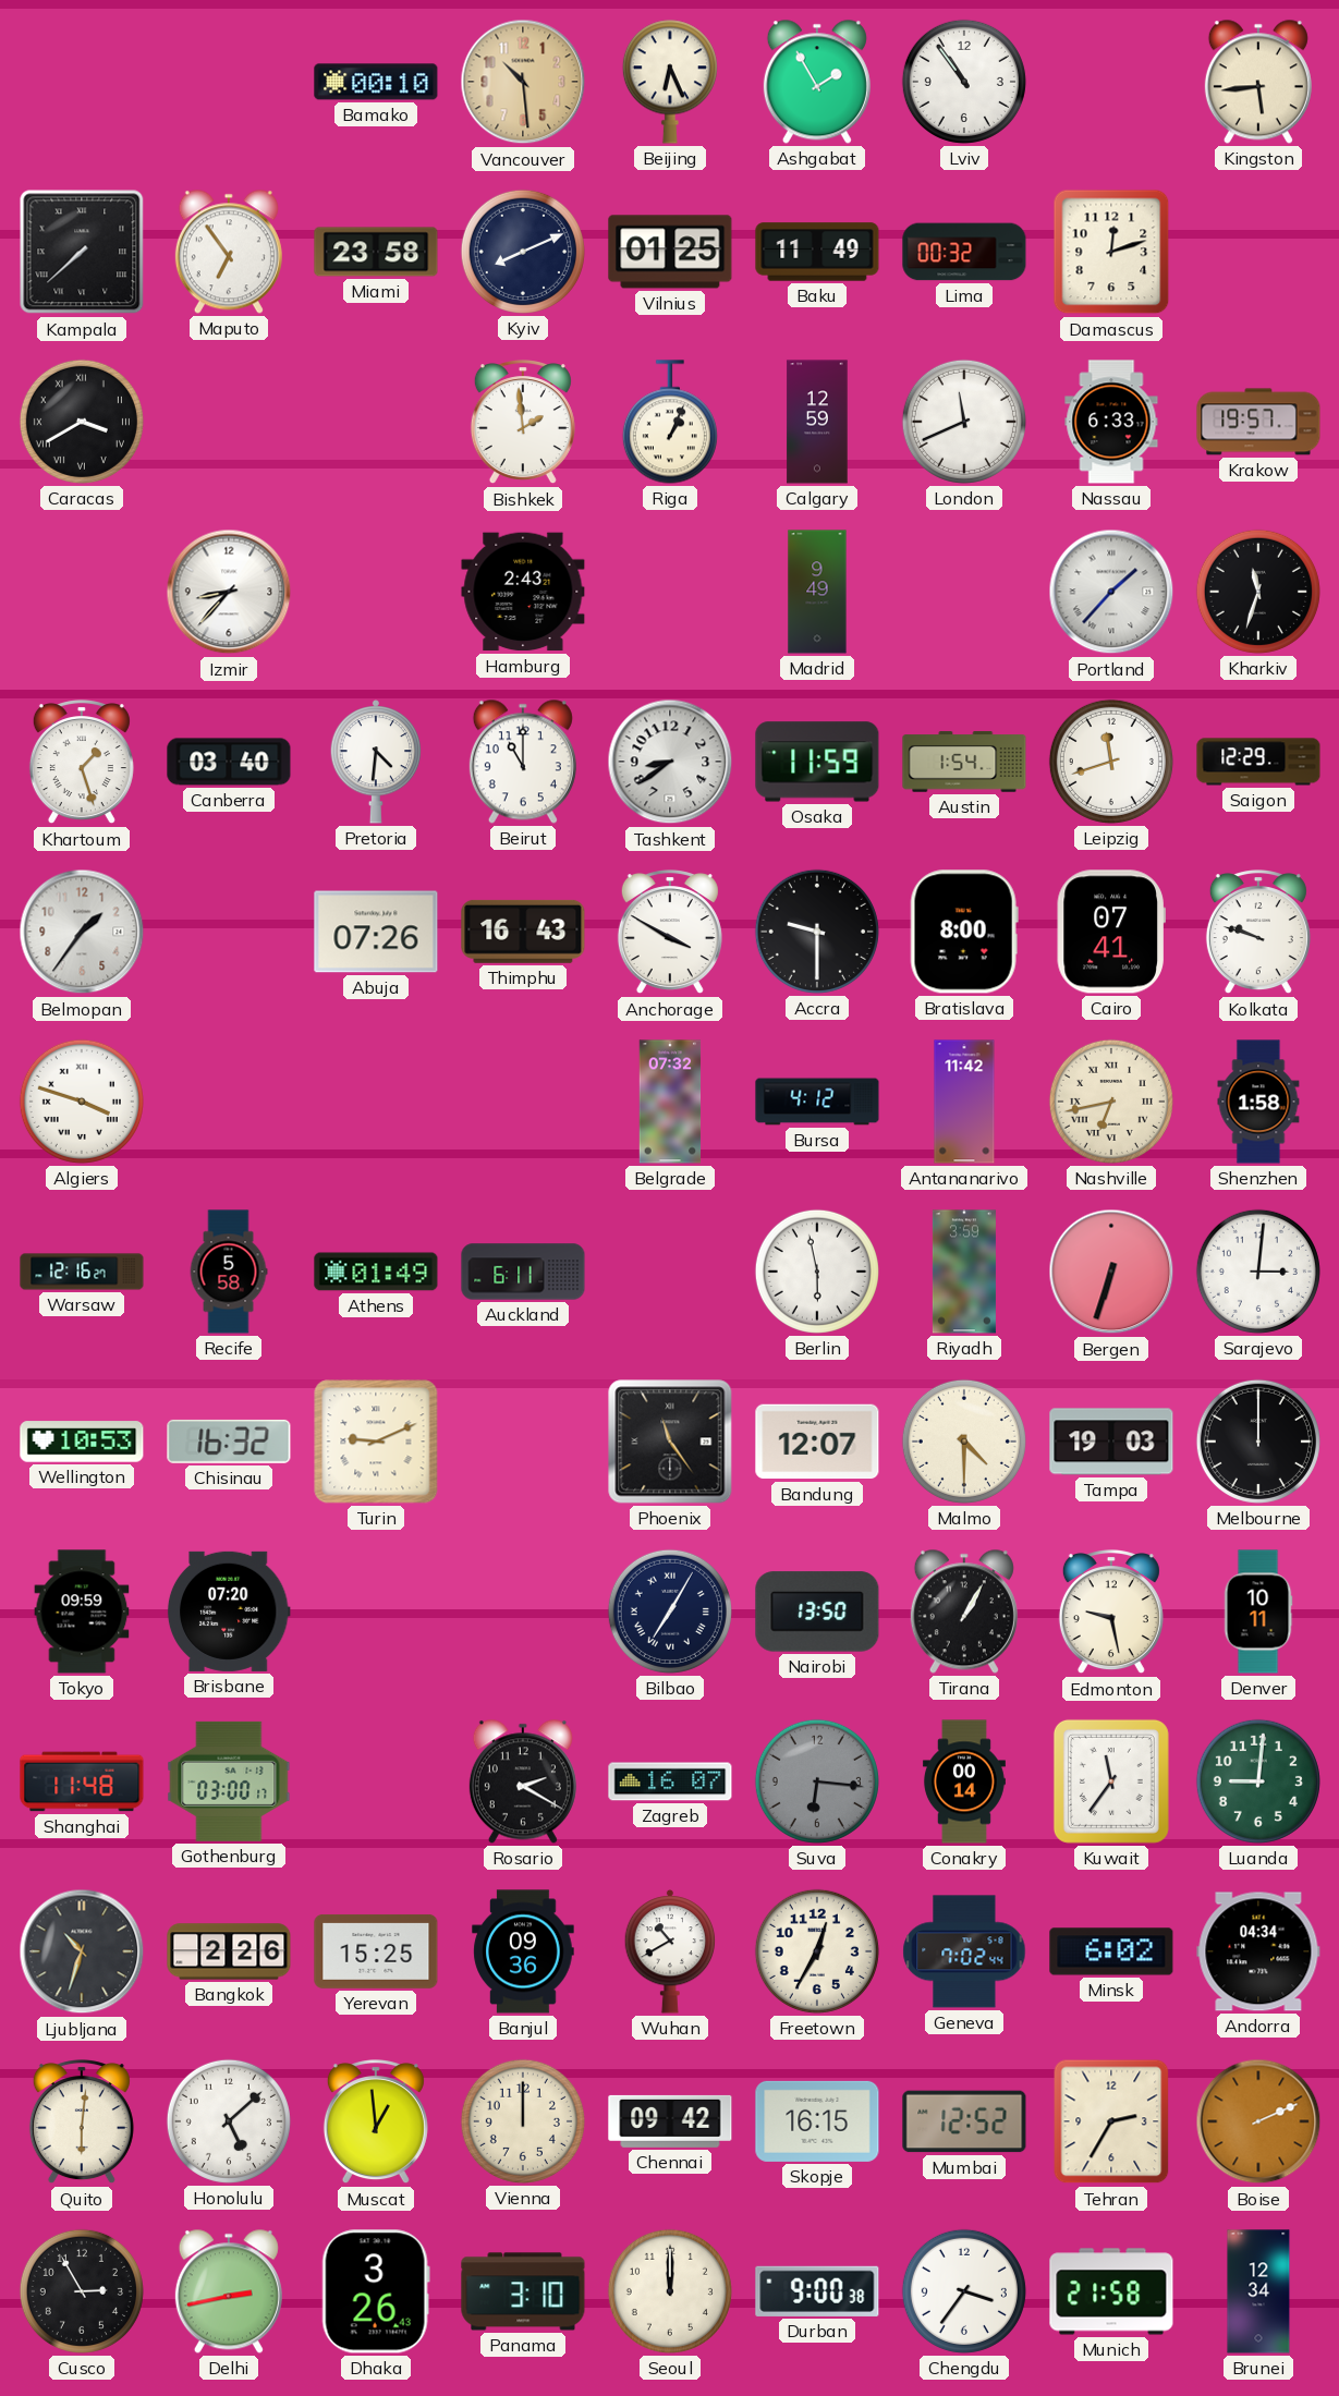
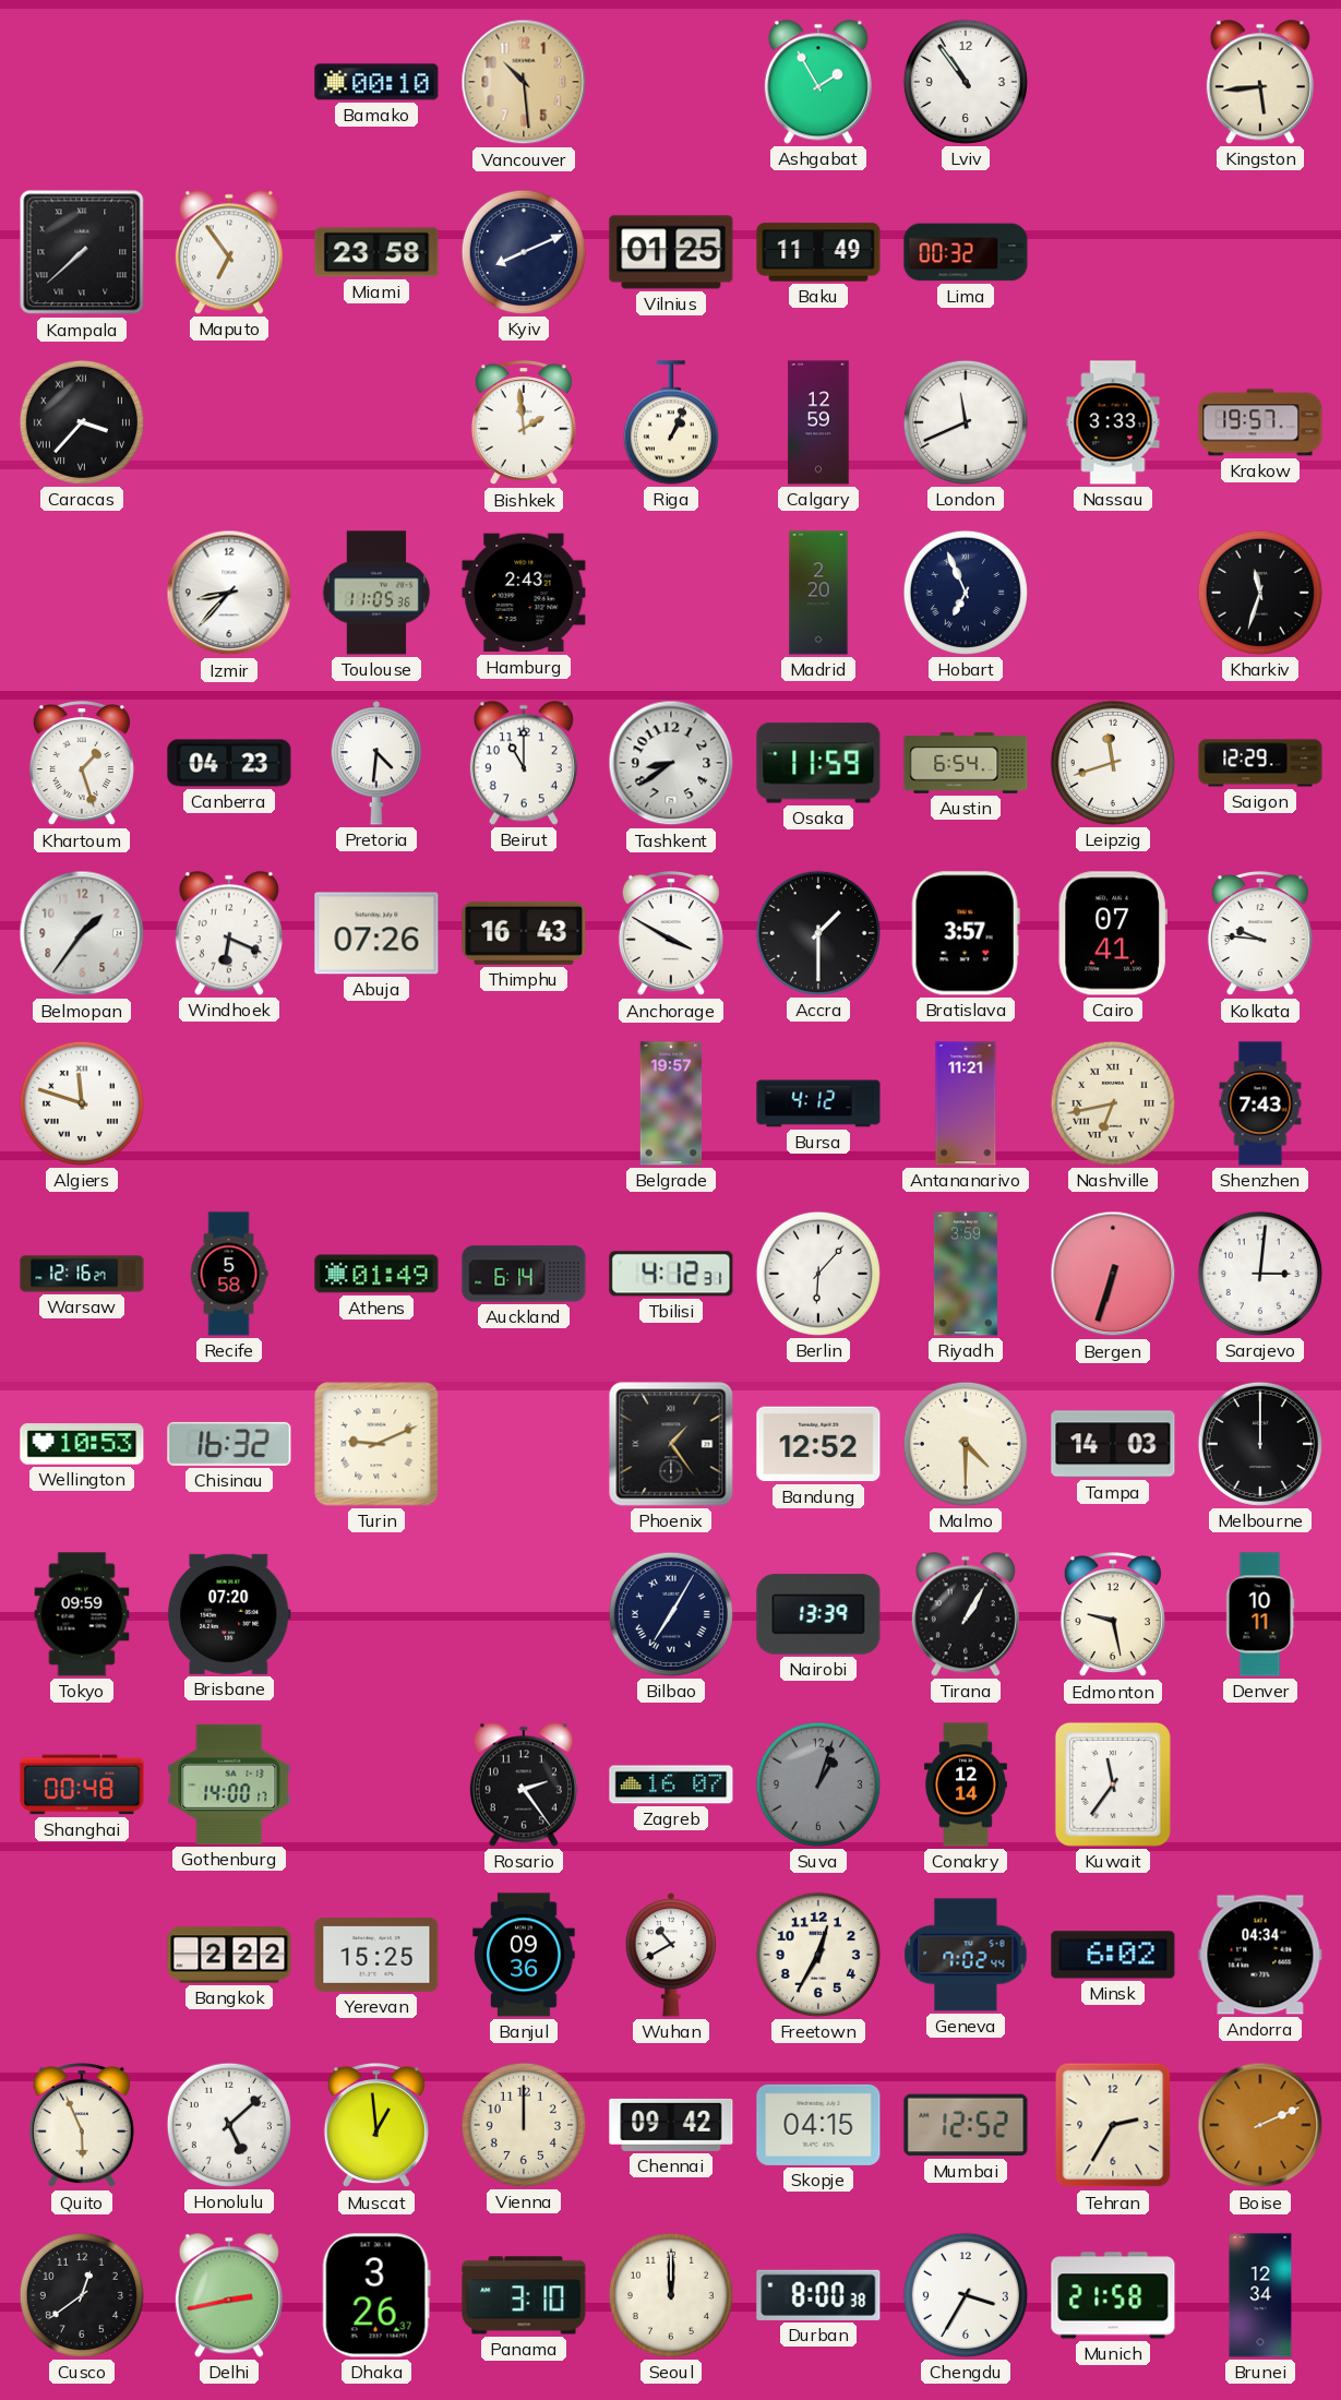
Beijing: 6:26 -> none
Damascus: 12:12 -> none
Caracas: 3:40 -> 3:37
Nassau: 6:33 -> 3:33
Toulouse: none -> 11:05
Madrid: 9:49 -> 2:20
Hobart: none -> 6:56
Portland: 1:37 -> none
Canberra: 03:40 -> 04:23
Austin: 1:54 -> 6:54
Windhoek: none -> 6:19
Accra: 9:30 -> 1:30
Bratislava: 8:00 -> 3:57
Kolkata: 9:48 -> 9:46
Algiers: 3:48 -> 11:48
Belgrade: 07:32 -> 19:57
Antananarivo: 11:42 -> 11:21
Shenzhen: 1:58 -> 7:43
Auckland: 6:11 -> 6:14
Tbilisi: none -> 4:12
Berlin: 5:58 -> 6:07
Phoenix: 11:24 -> 1:24
Bandung: 12:07 -> 12:52
Tampa: 19:03 -> 14:03
Nairobi: 13:50 -> 13:39
Shanghai: 11:48 -> 00:48
Gothenburg: 03:00 -> 14:00
Rosario: 2:20 -> 2:24
Suva: 6:16 -> 1:03
Conakry: 00:14 -> 12:14
Luanda: 9:01 -> none
Ljubljana: 10:33 -> none
Bangkok: 2:26 -> 2:22
Quito: 6:01 -> 5:56
Skopje: 16:15 -> 04:15
Cusco: 2:55 -> 12:39
Dhaka: 3:26:43 -> 3:26:37
Durban: 9:00 -> 8:00
Chengdu: 3:36 -> 3:35
